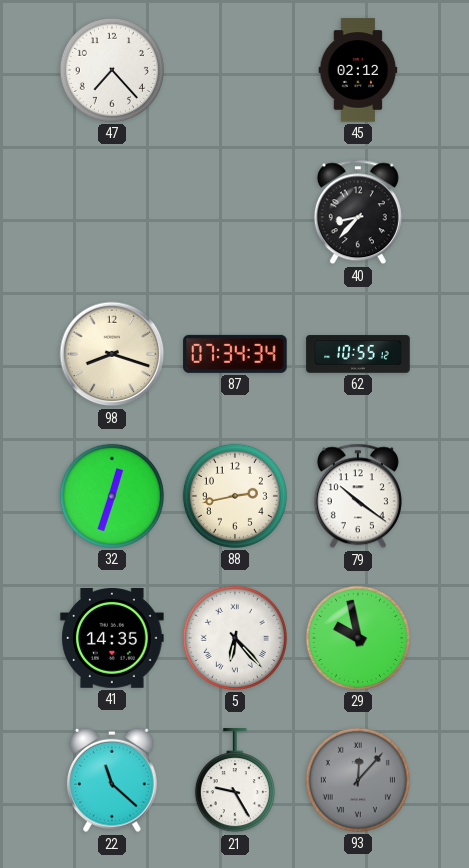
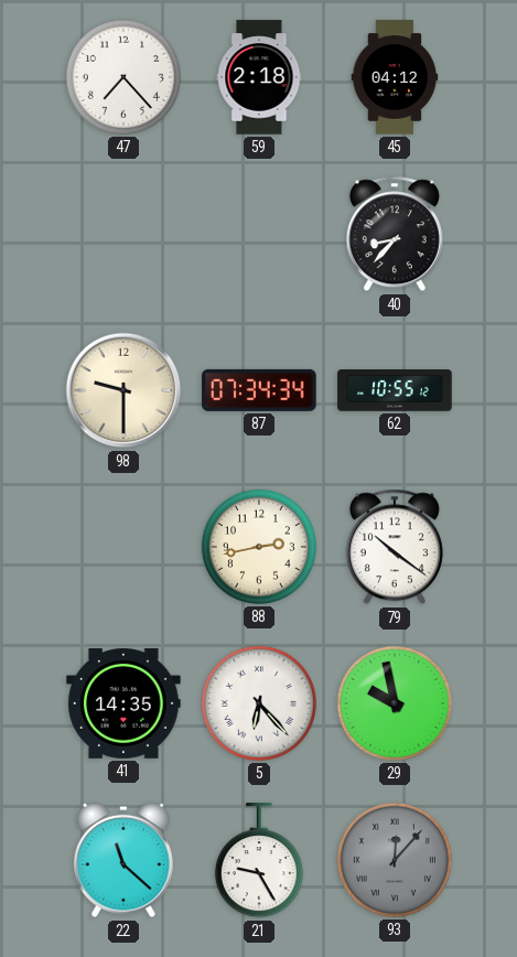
59: none -> 2:18
45: 02:12 -> 04:12
98: 8:18 -> 9:30
32: 12:33 -> none
